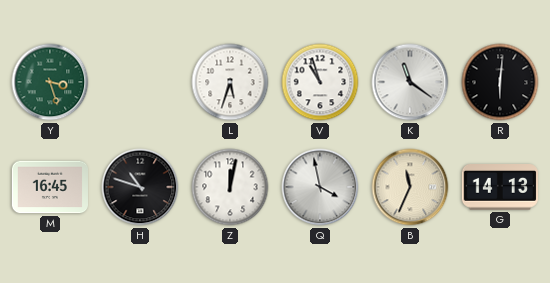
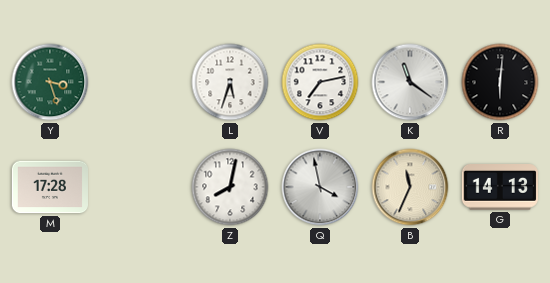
V: 10:57 -> 7:13
M: 16:45 -> 17:28
H: 10:48 -> none
Z: 12:02 -> 8:02
